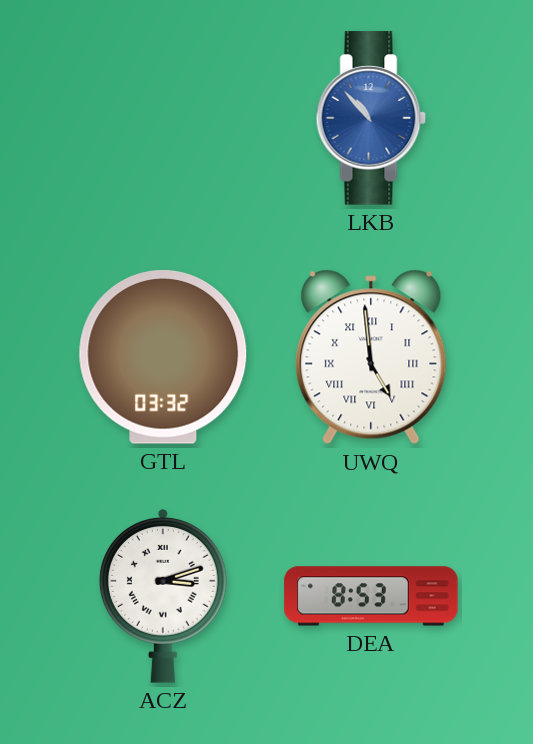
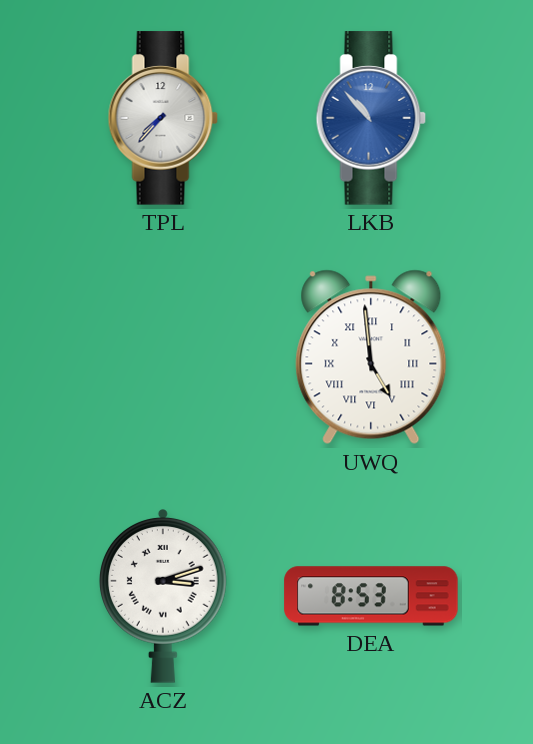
TPL: none -> 7:37
GTL: 03:32 -> none
